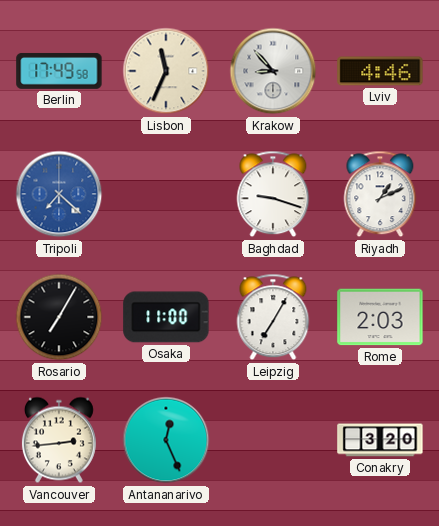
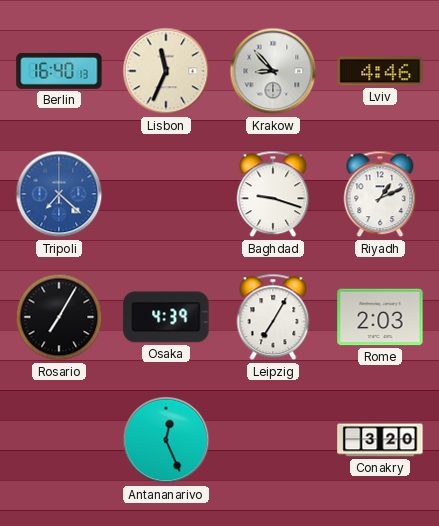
Berlin: 17:49 -> 16:40
Osaka: 11:00 -> 4:39
Vancouver: 2:44 -> none
